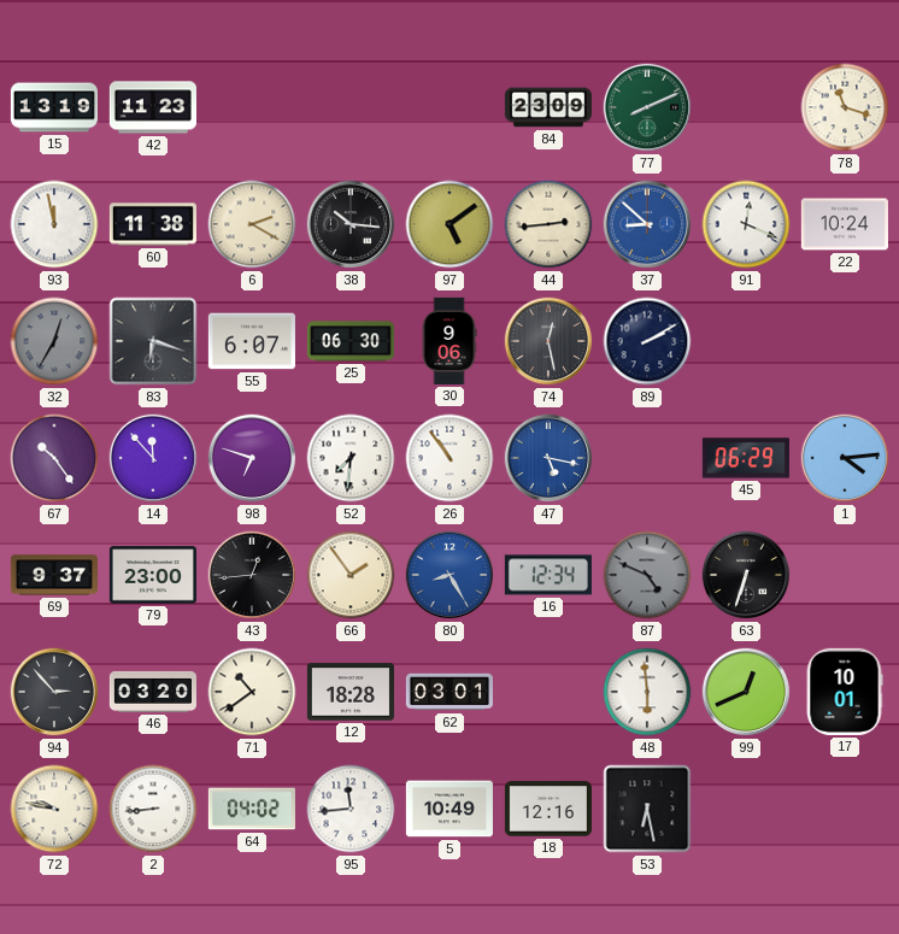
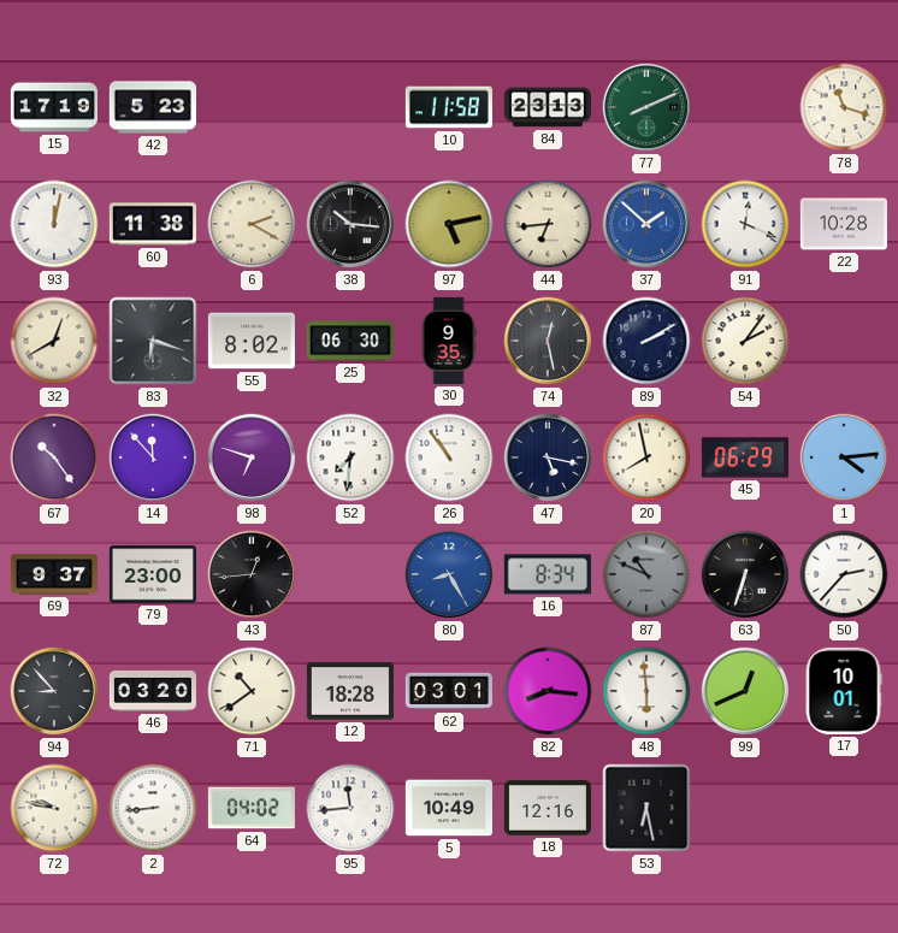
15: 13:19 -> 17:19
42: 11:23 -> 5:23
10: none -> 11:58
84: 23:09 -> 23:13
93: 11:58 -> 12:02
97: 5:09 -> 5:13
44: 2:44 -> 6:44
37: 8:52 -> 1:52
22: 10:24 -> 10:28
32: 12:35 -> 12:40
32 dial: grey -> cream
55: 6:07 -> 8:02
30: 9:06 -> 9:35
54: none -> 2:06
47 dial: blue -> navy
20: none -> 7:58
66: 1:54 -> none
16: 12:34 -> 8:34
87: 4:49 -> 10:49
50: none -> 2:37
94: 2:53 -> 8:53
82: none -> 8:16
